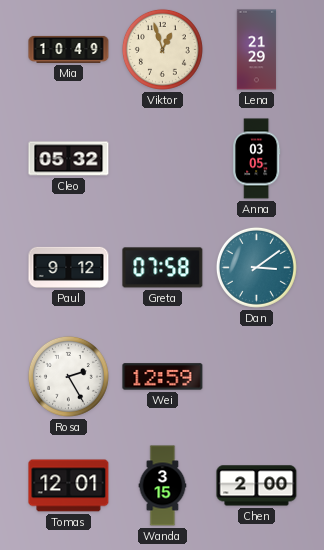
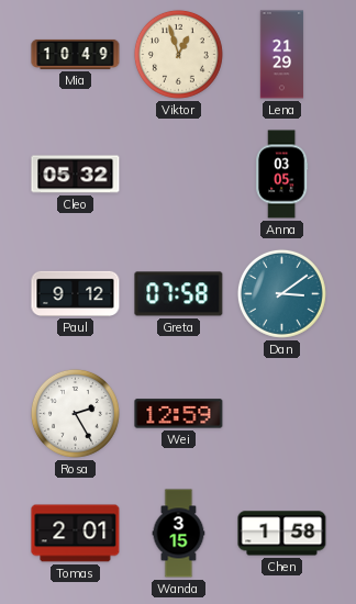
Tomas: 12:01 -> 2:01
Chen: 2:00 -> 1:58
